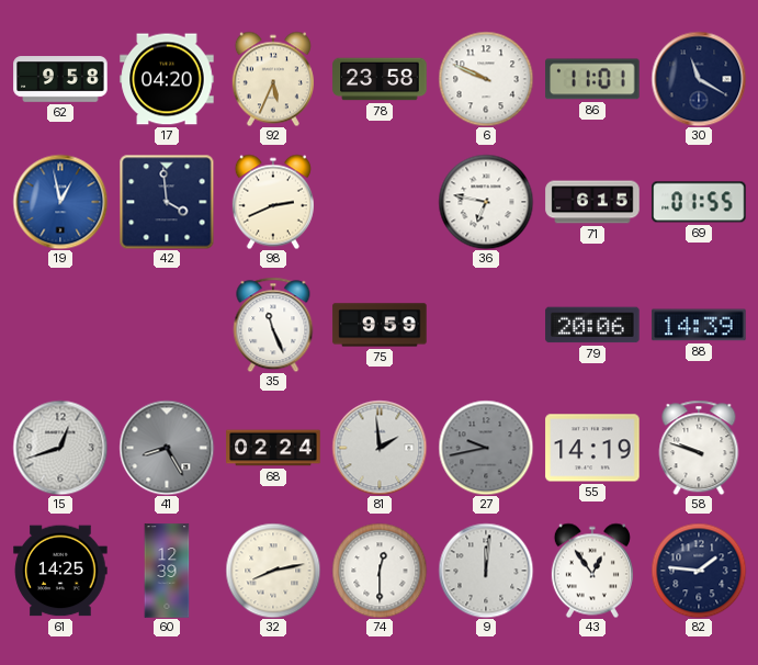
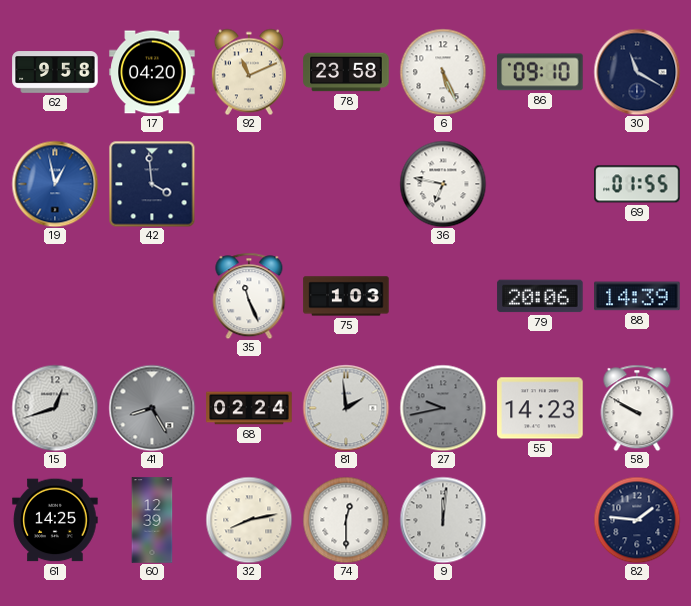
92: 5:34 -> 11:11
6: 9:49 -> 5:26
86: 11:01 -> 09:10
98: 2:41 -> none
71: 6:15 -> none
75: 9:59 -> 1:03
55: 14:19 -> 14:23
58: 9:48 -> 9:50
43: 12:54 -> none
